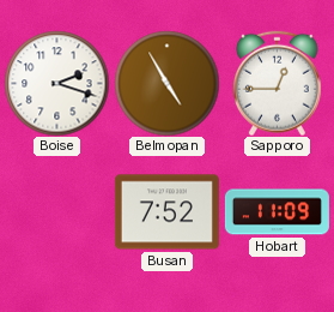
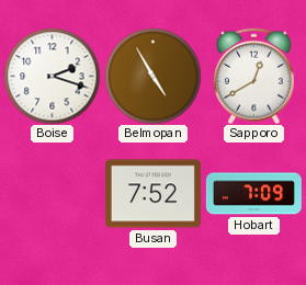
Sapporo: 12:45 -> 12:40
Hobart: 11:09 -> 7:09
